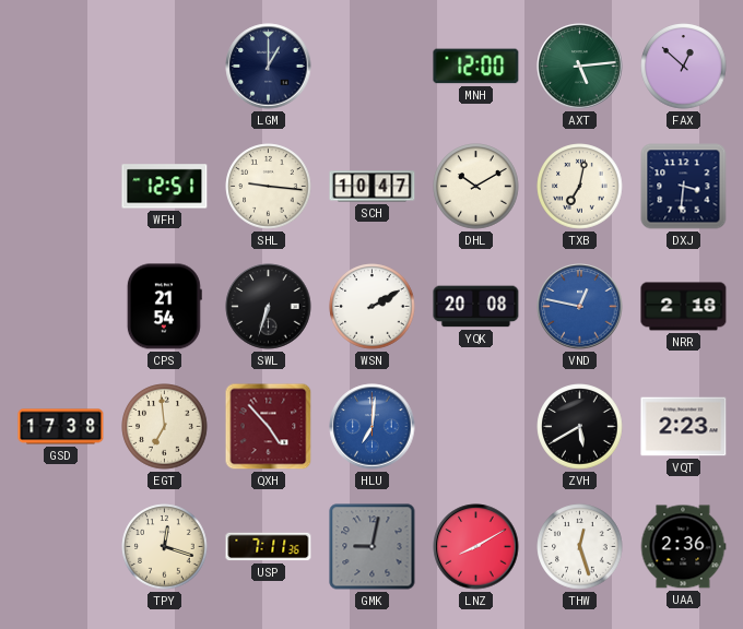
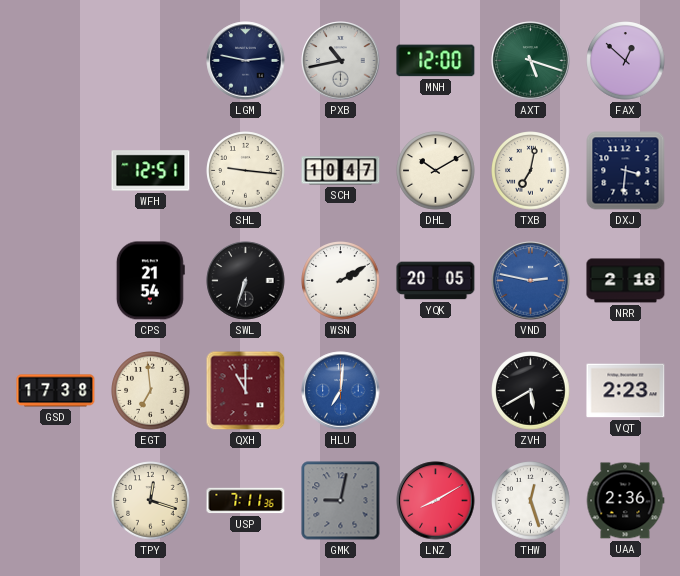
LGM: 1:00 -> 2:47
PXB: none -> 10:43
AXT: 5:14 -> 5:18
YQK: 20:08 -> 20:05
VND: 12:47 -> 2:47
QXH: 4:53 -> 11:00
